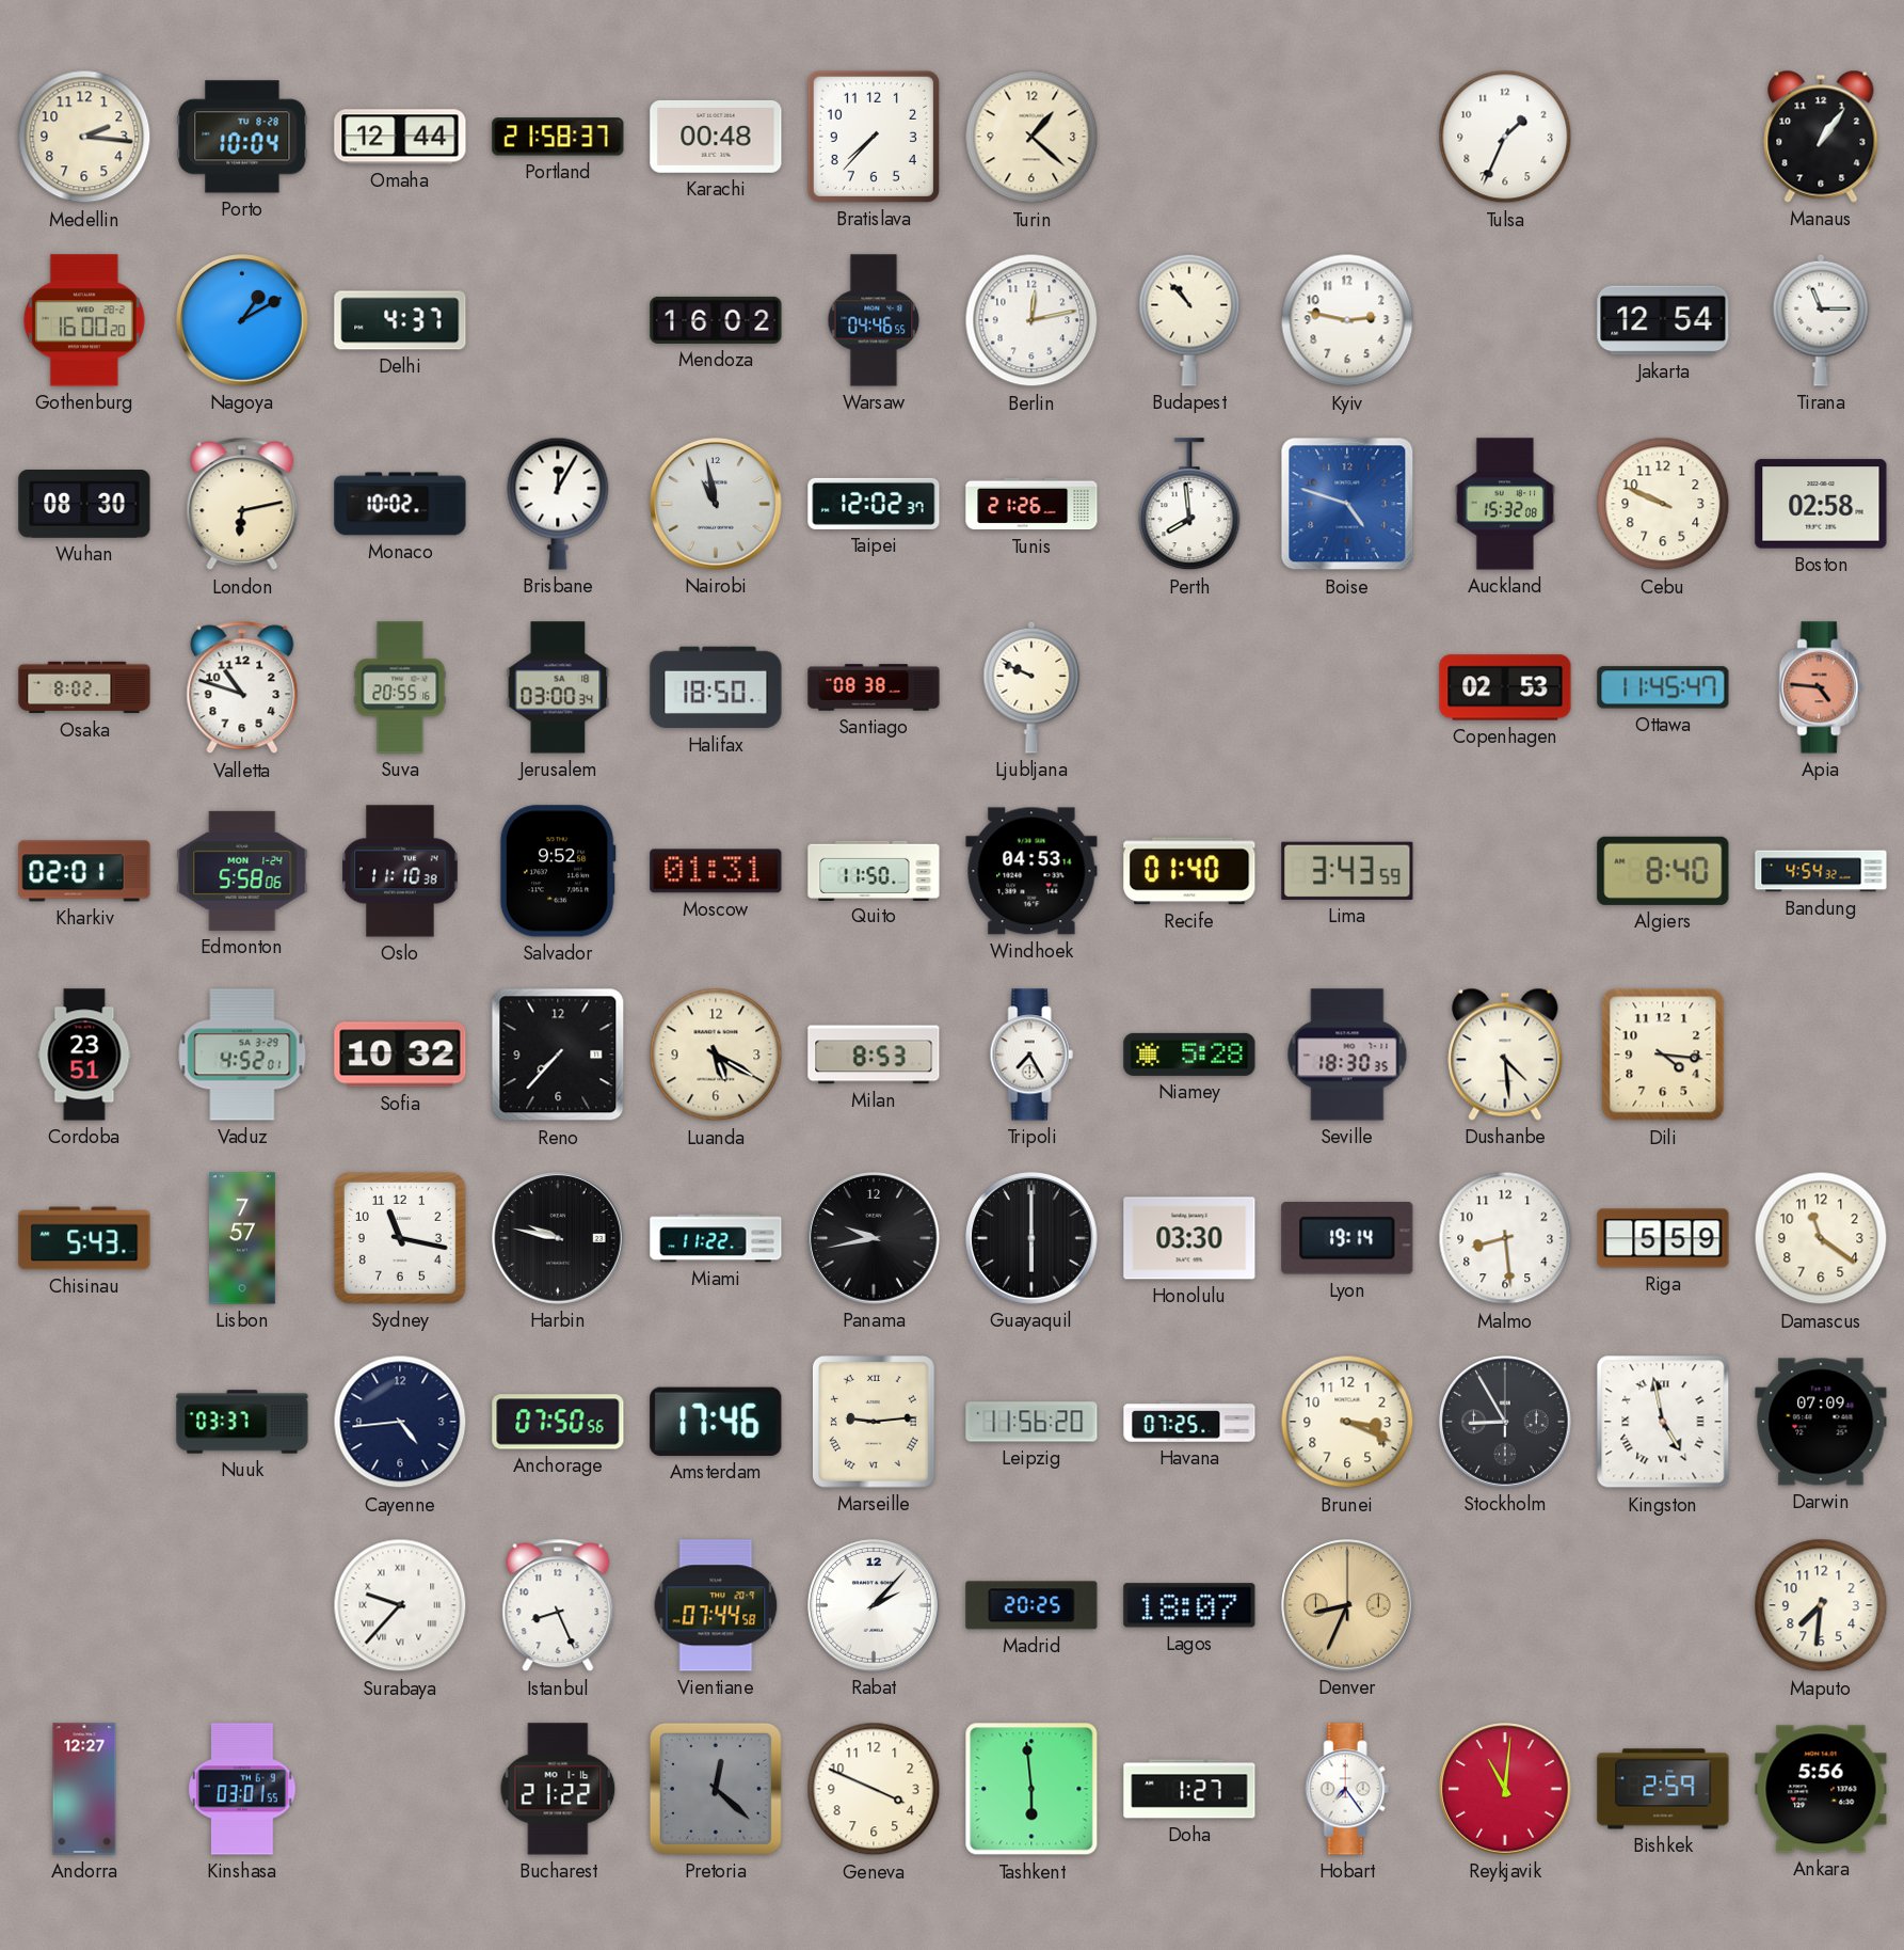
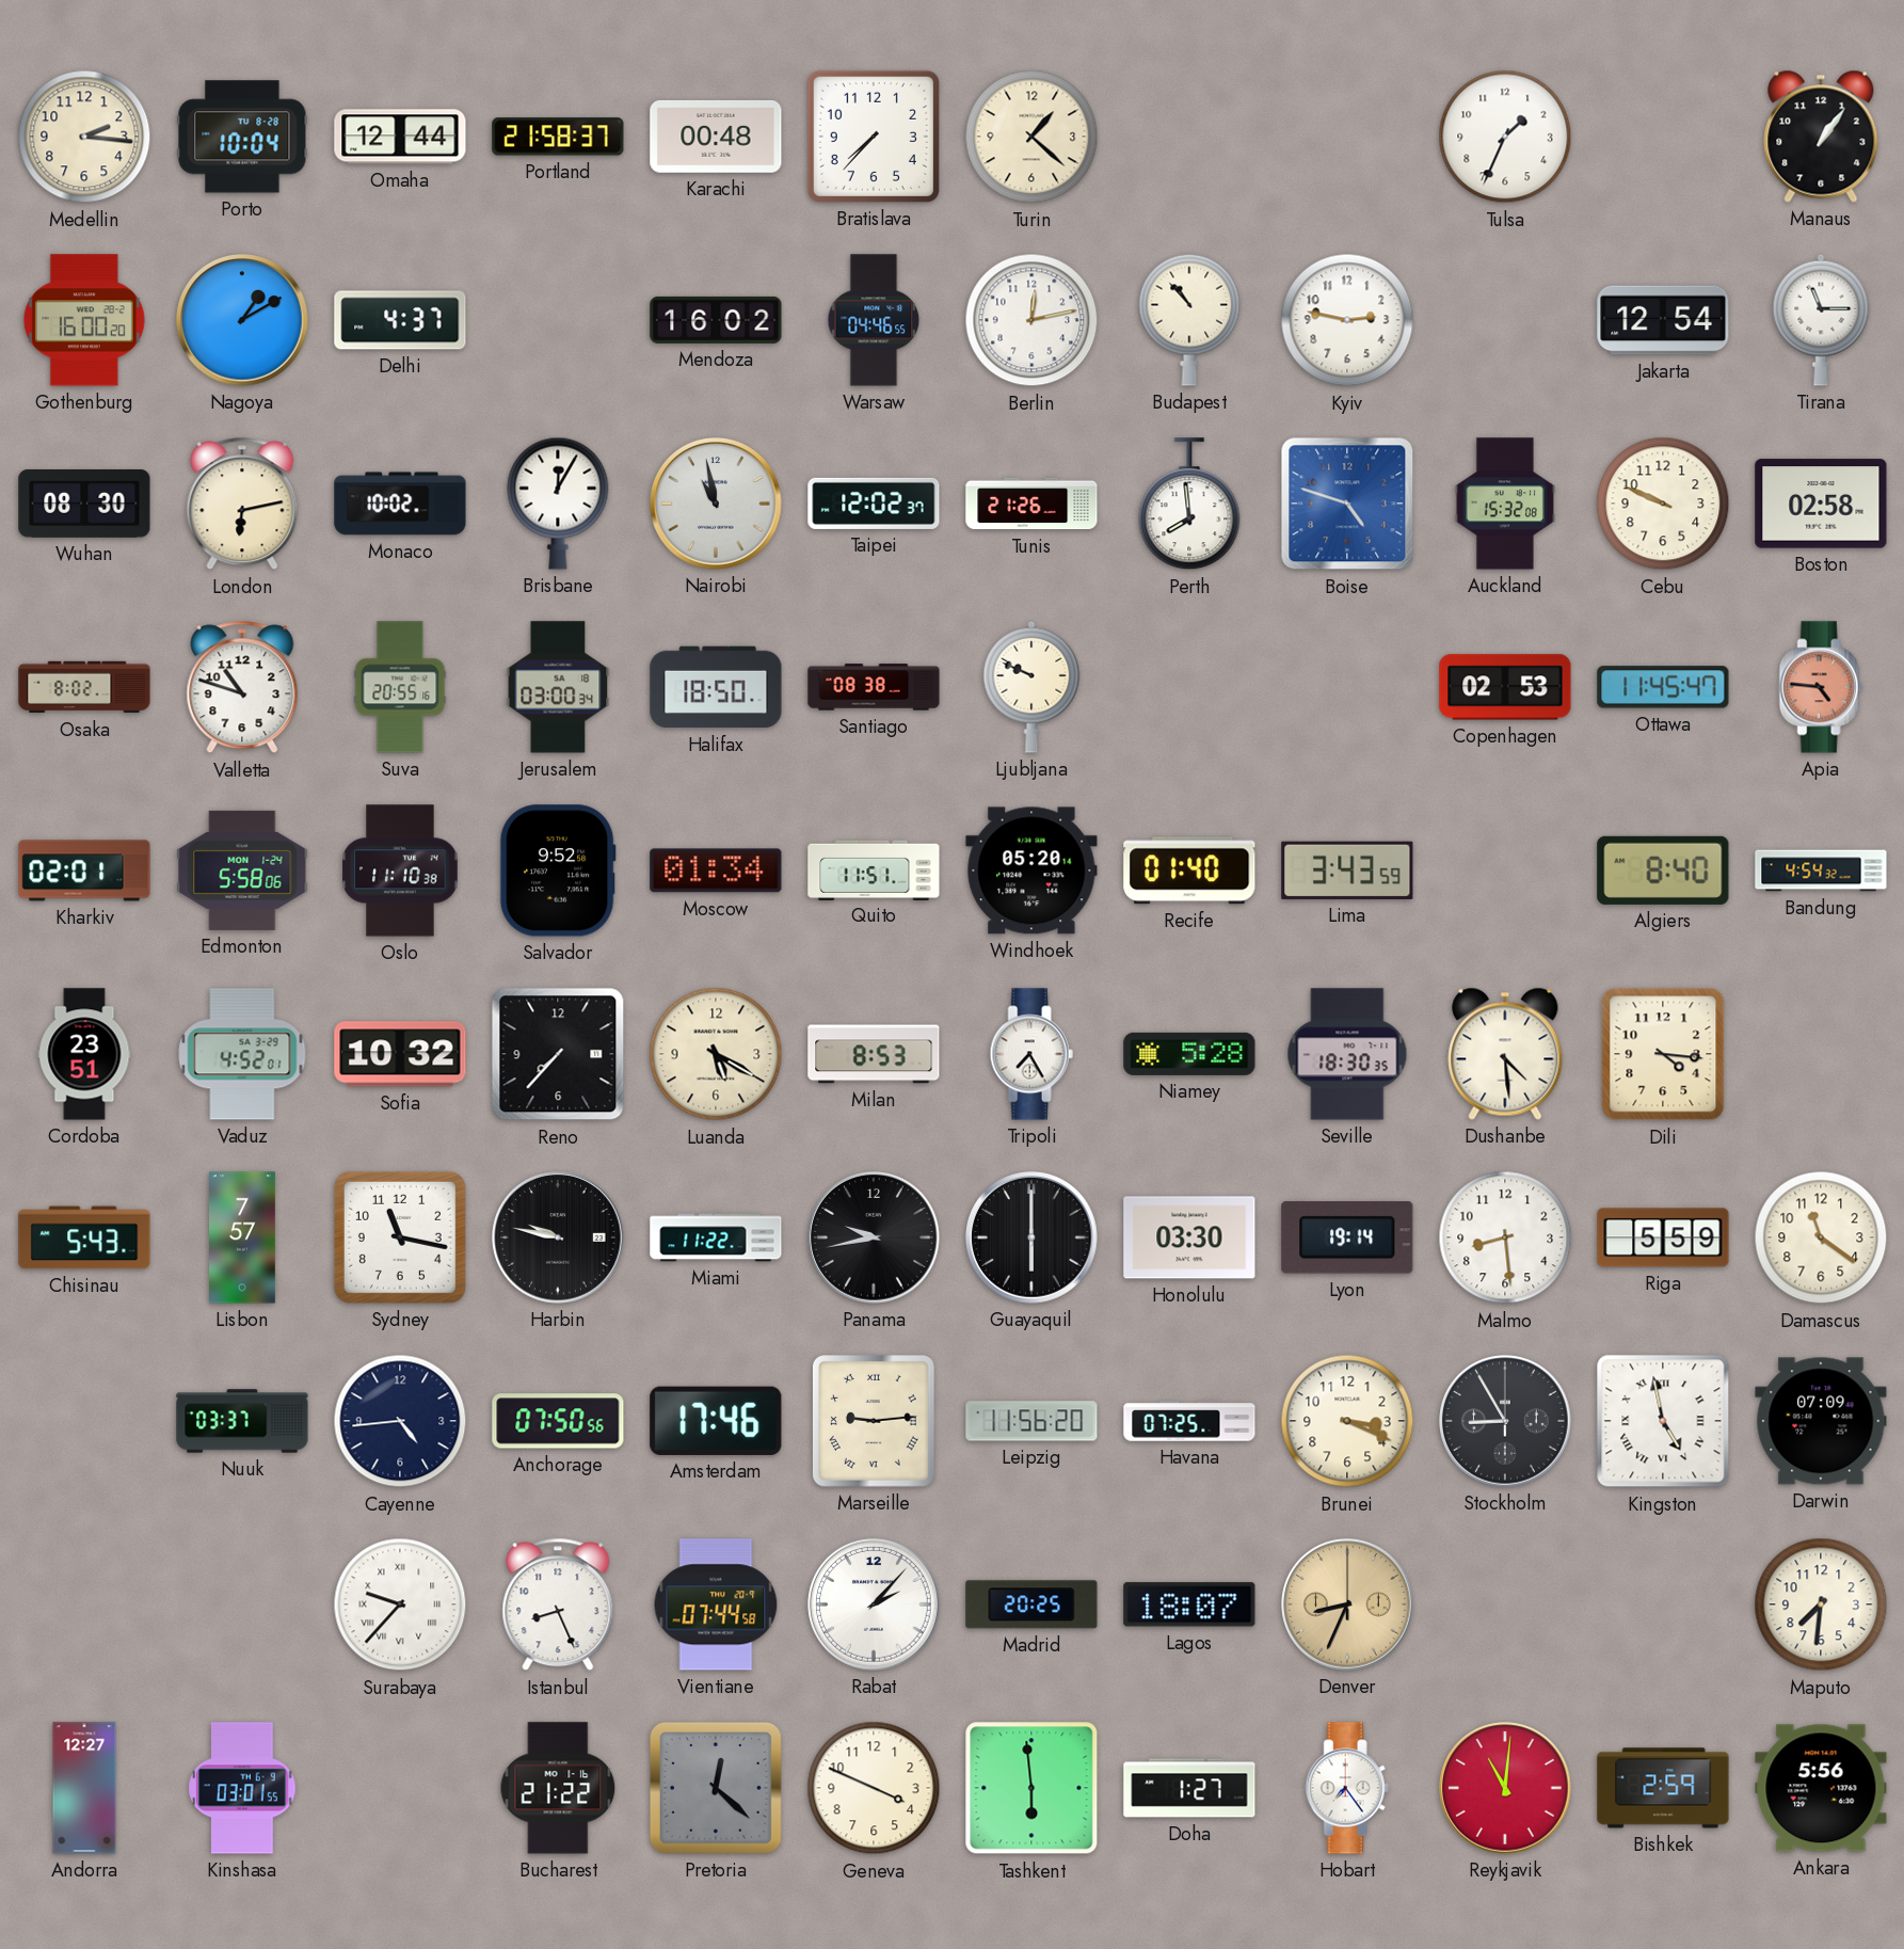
Moscow: 01:31 -> 01:34
Quito: 11:50 -> 11:51
Windhoek: 04:53 -> 05:20
